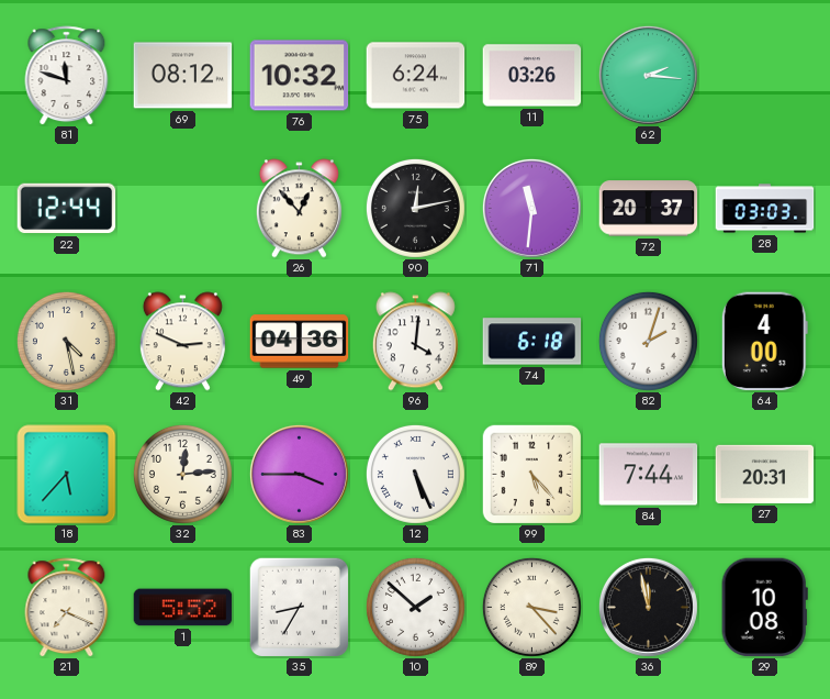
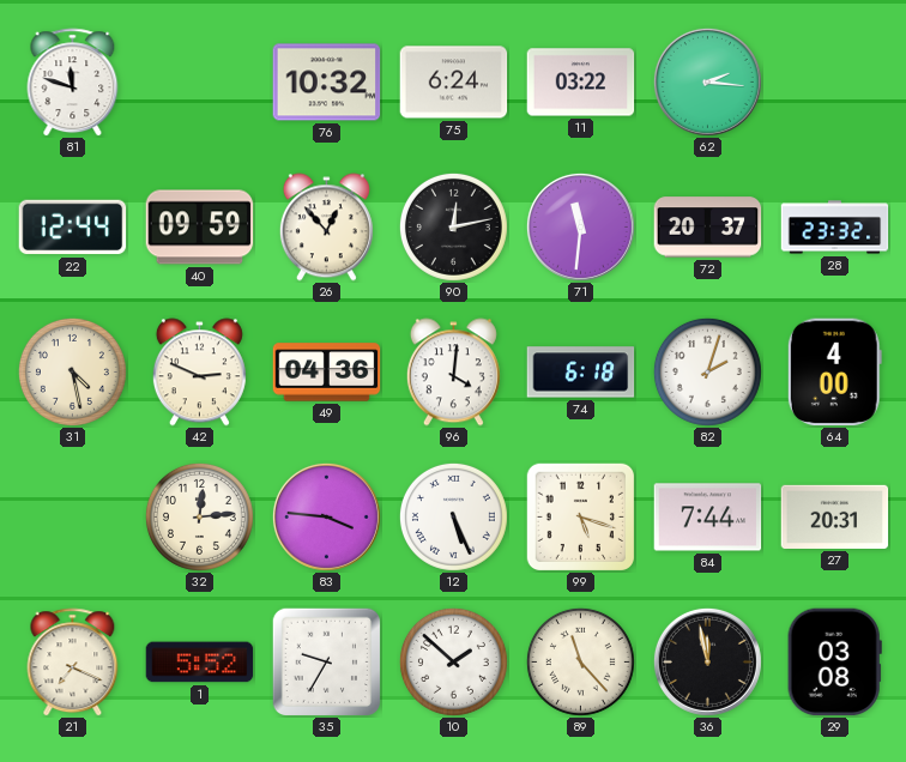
69: 08:12 -> none
11: 03:26 -> 03:22
40: none -> 09:59
28: 03:03 -> 23:32
18: 5:37 -> none
83: 3:45 -> 3:46
99: 5:23 -> 5:18
35: 8:35 -> 9:35
89: 3:23 -> 11:23
29: 10:08 -> 03:08
